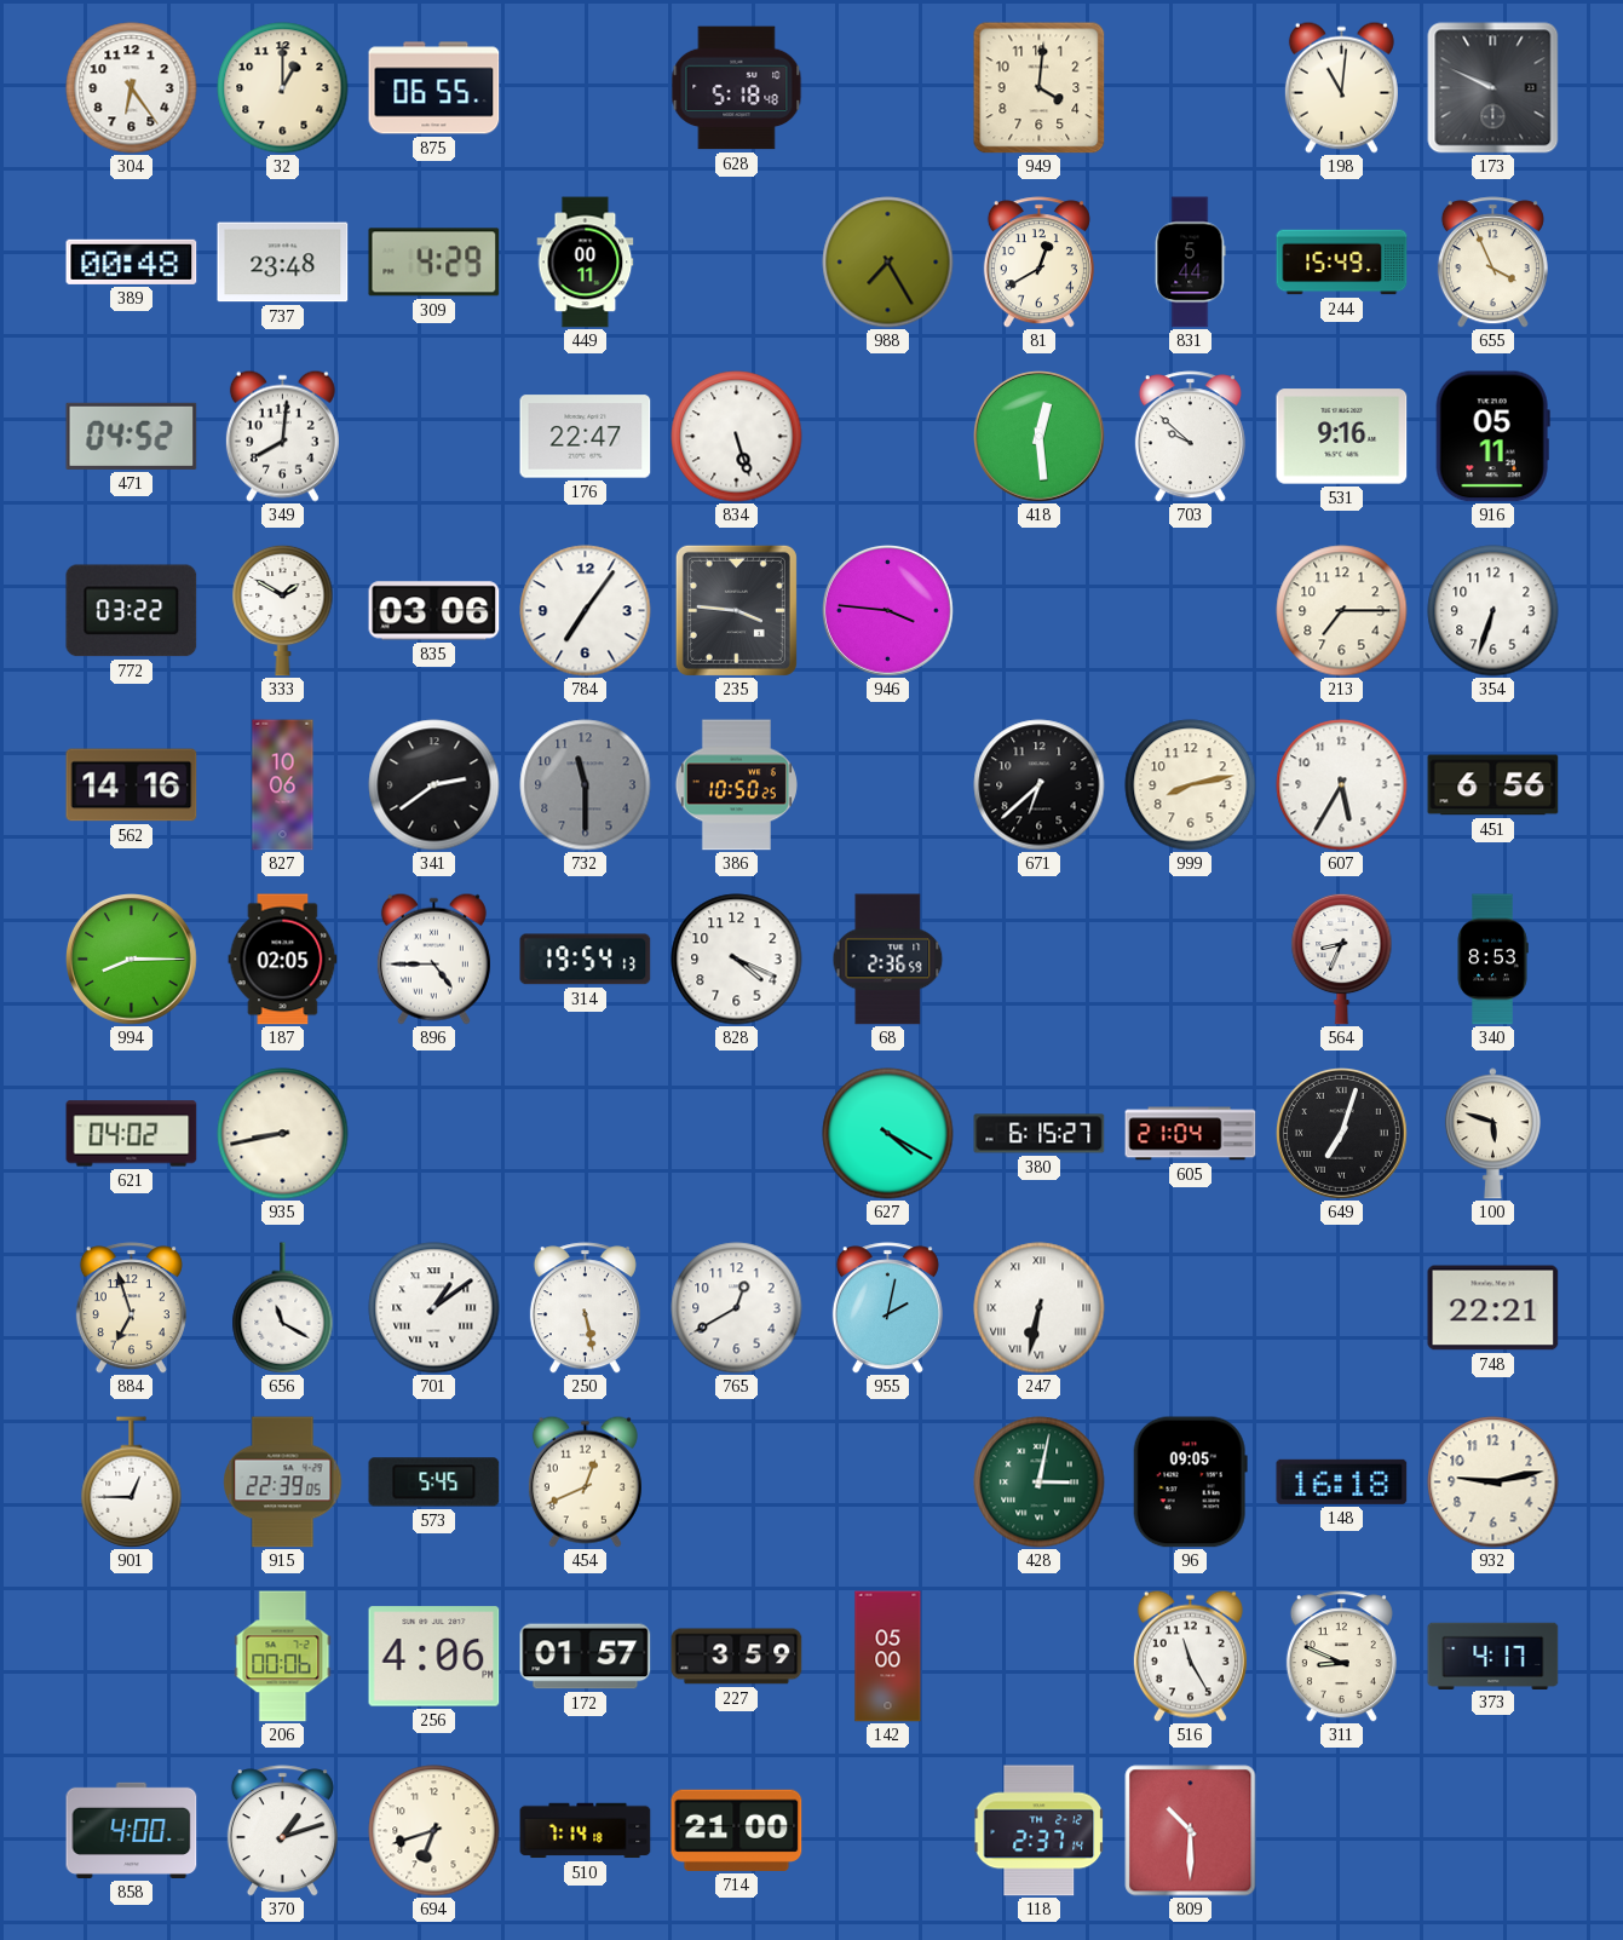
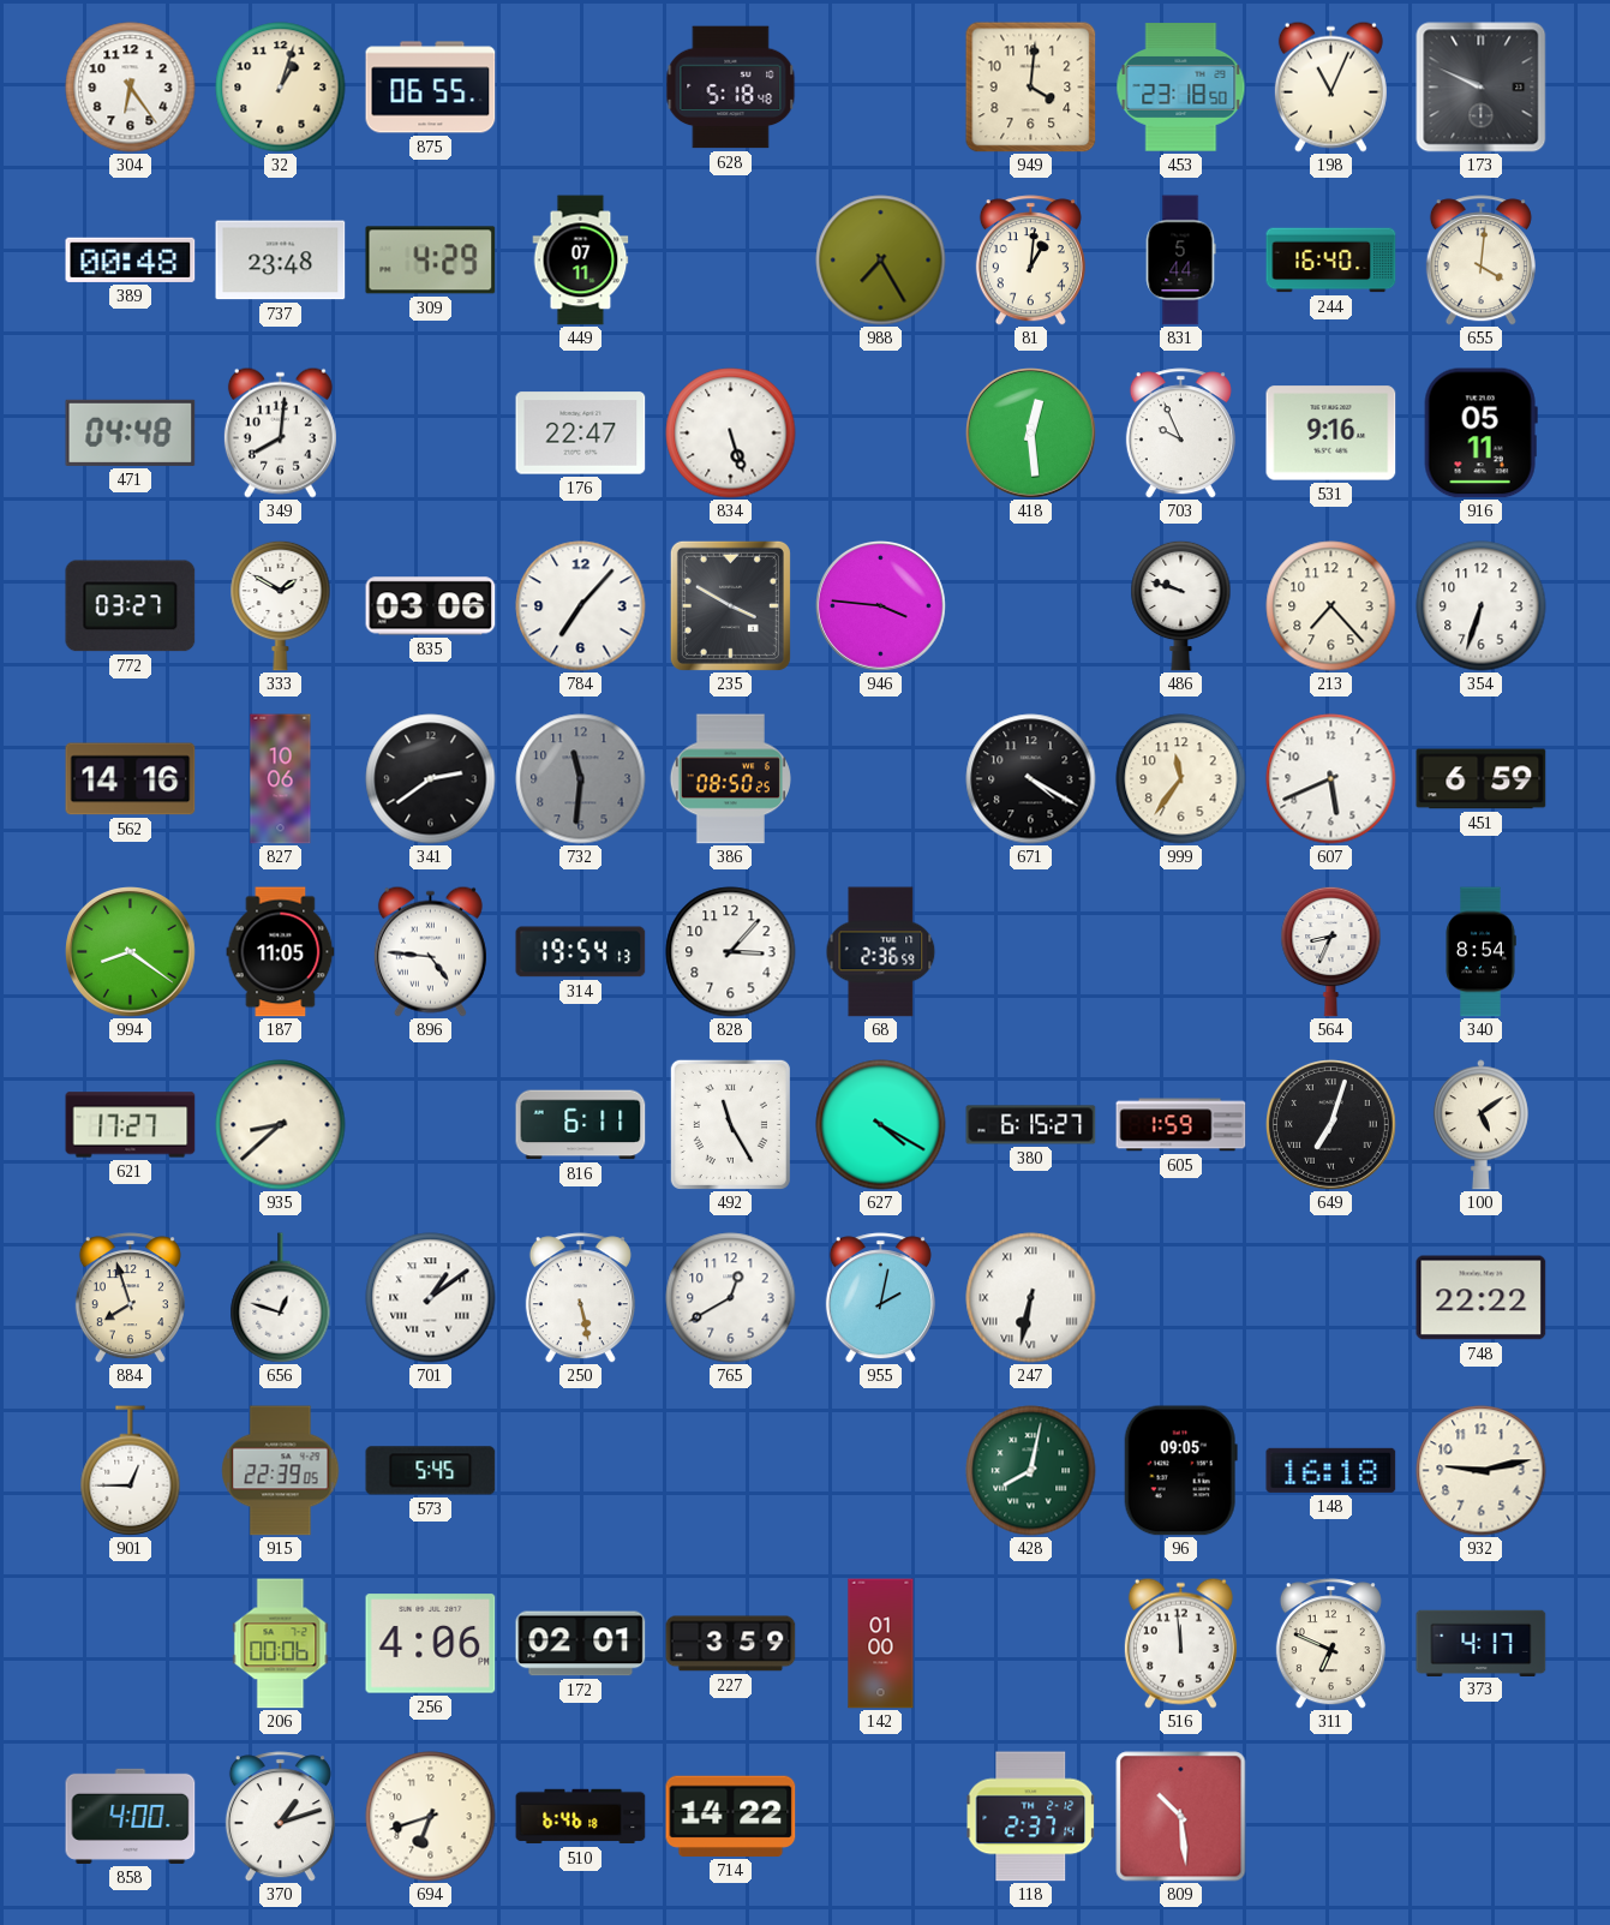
32: 1:00 -> 1:03
453: none -> 23:18
198: 11:01 -> 11:04
449: 00:11 -> 07:11
81: 12:40 -> 1:01
244: 15:49 -> 16:40
655: 3:56 -> 4:01
471: 04:52 -> 04:48
703: 9:52 -> 9:56
772: 03:22 -> 03:27
784: 7:06 -> 7:07
235: 3:46 -> 3:50
486: none -> 9:48
213: 7:15 -> 7:23
732: 11:30 -> 11:31
386: 10:50 -> 08:50
671: 6:38 -> 4:20
999: 8:13 -> 11:36
607: 5:35 -> 5:41
451: 6:56 -> 6:59
994: 8:15 -> 8:21
187: 02:05 -> 11:05
896: 4:45 -> 4:46
828: 4:19 -> 3:07
340: 8:53 -> 8:54
621: 04:02 -> 17:27
935: 8:43 -> 8:38
816: none -> 6:11
492: none -> 11:25
605: 21:04 -> 1:59
100: 5:48 -> 5:09
884: 6:57 -> 7:57
656: 11:20 -> 12:48
748: 22:21 -> 22:22
454: 12:41 -> none
428: 3:02 -> 8:02
172: 01:57 -> 02:01
142: 05:00 -> 01:00
516: 11:25 -> 11:59
311: 8:49 -> 6:49
510: 7:14 -> 6:46
714: 21:00 -> 14:22
809: 10:30 -> 10:29
